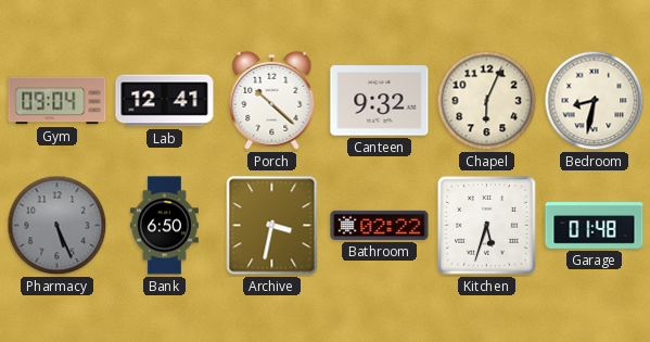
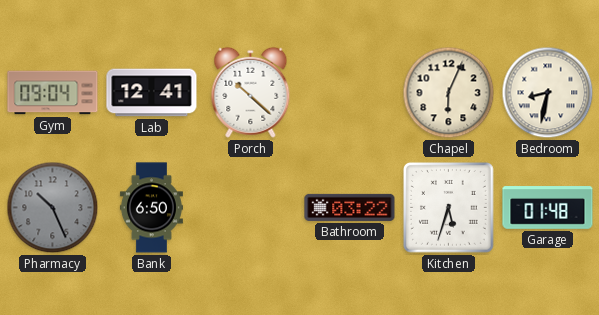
Canteen: 9:32 -> none
Pharmacy: 5:26 -> 10:26
Archive: 3:32 -> none
Bathroom: 02:22 -> 03:22
